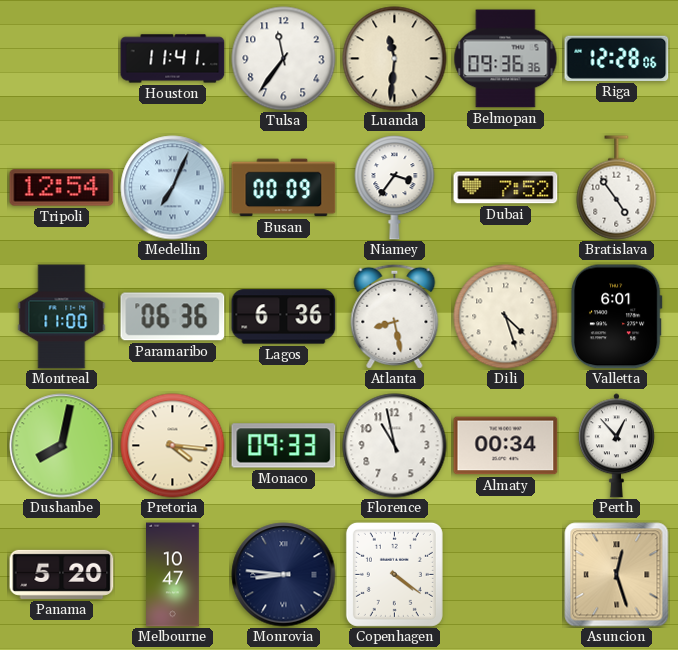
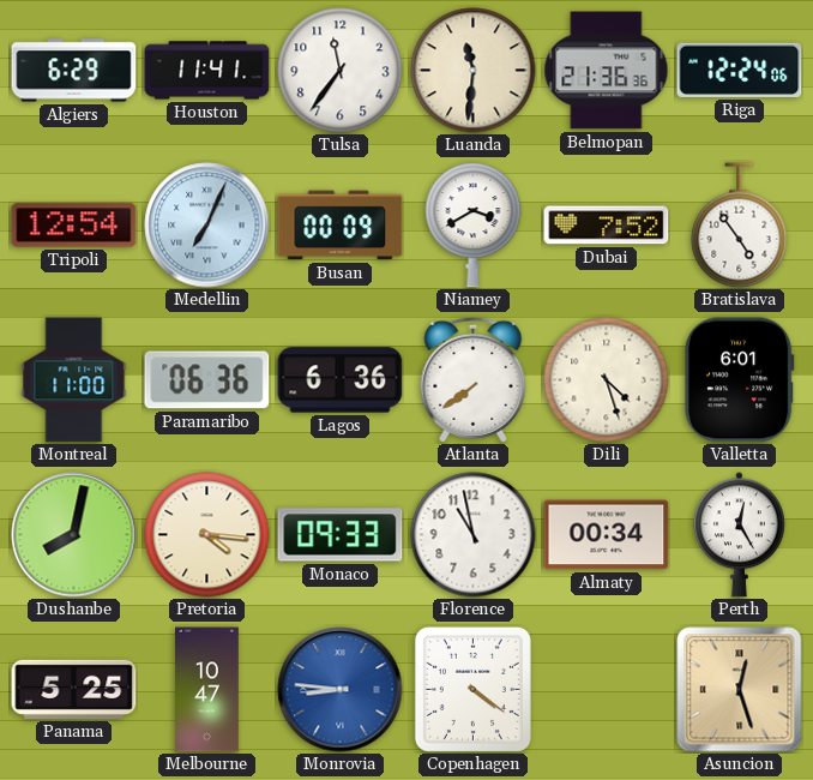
Algiers: none -> 6:29
Belmopan: 09:36 -> 21:36
Riga: 12:28 -> 12:24
Niamey: 3:36 -> 3:40
Atlanta: 8:28 -> 7:39
Perth: 12:53 -> 12:25
Panama: 5:20 -> 5:25
Monrovia dial: navy -> blue
